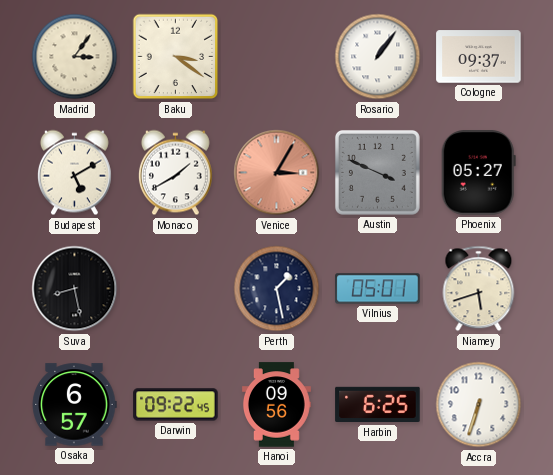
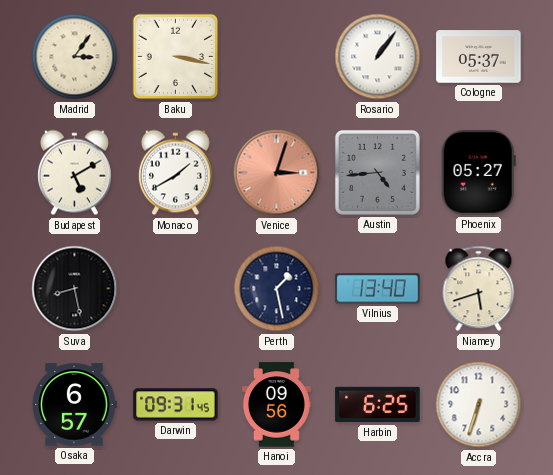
Baku: 3:21 -> 3:17
Cologne: 09:37 -> 05:37
Venice: 3:05 -> 3:03
Austin: 3:49 -> 4:44
Vilnius: 05:01 -> 13:40
Darwin: 09:22 -> 09:31
